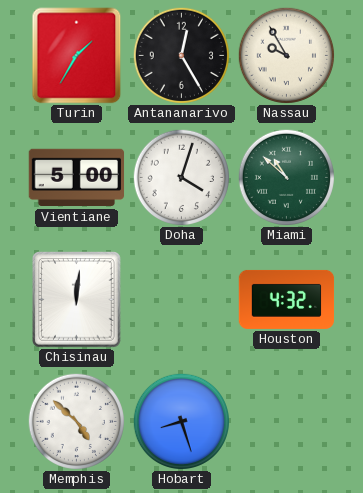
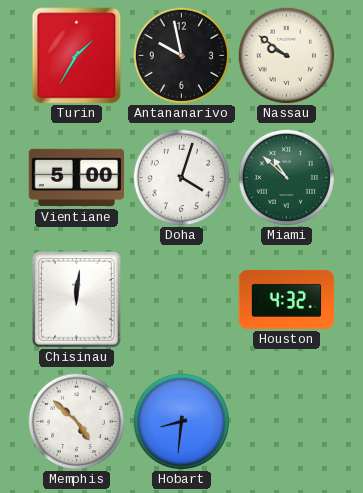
Antananarivo: 12:25 -> 9:58
Nassau: 9:55 -> 9:51
Hobart: 8:27 -> 8:31
